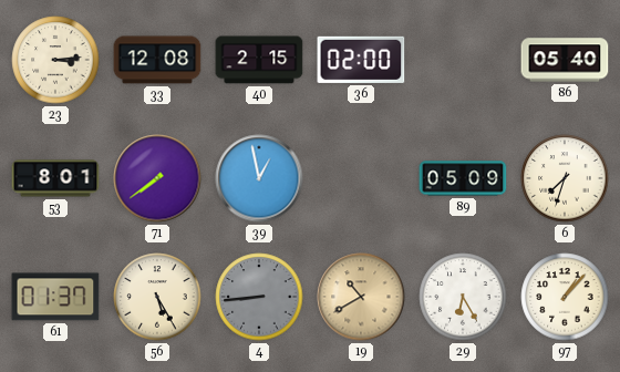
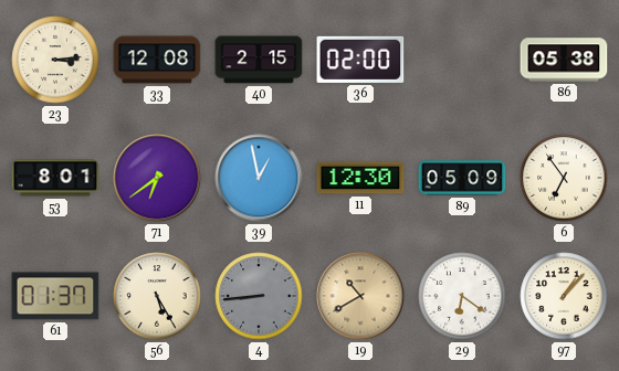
86: 05:40 -> 05:38
71: 7:39 -> 6:39
11: none -> 12:30
6: 7:33 -> 6:54
29: 6:25 -> 6:21
